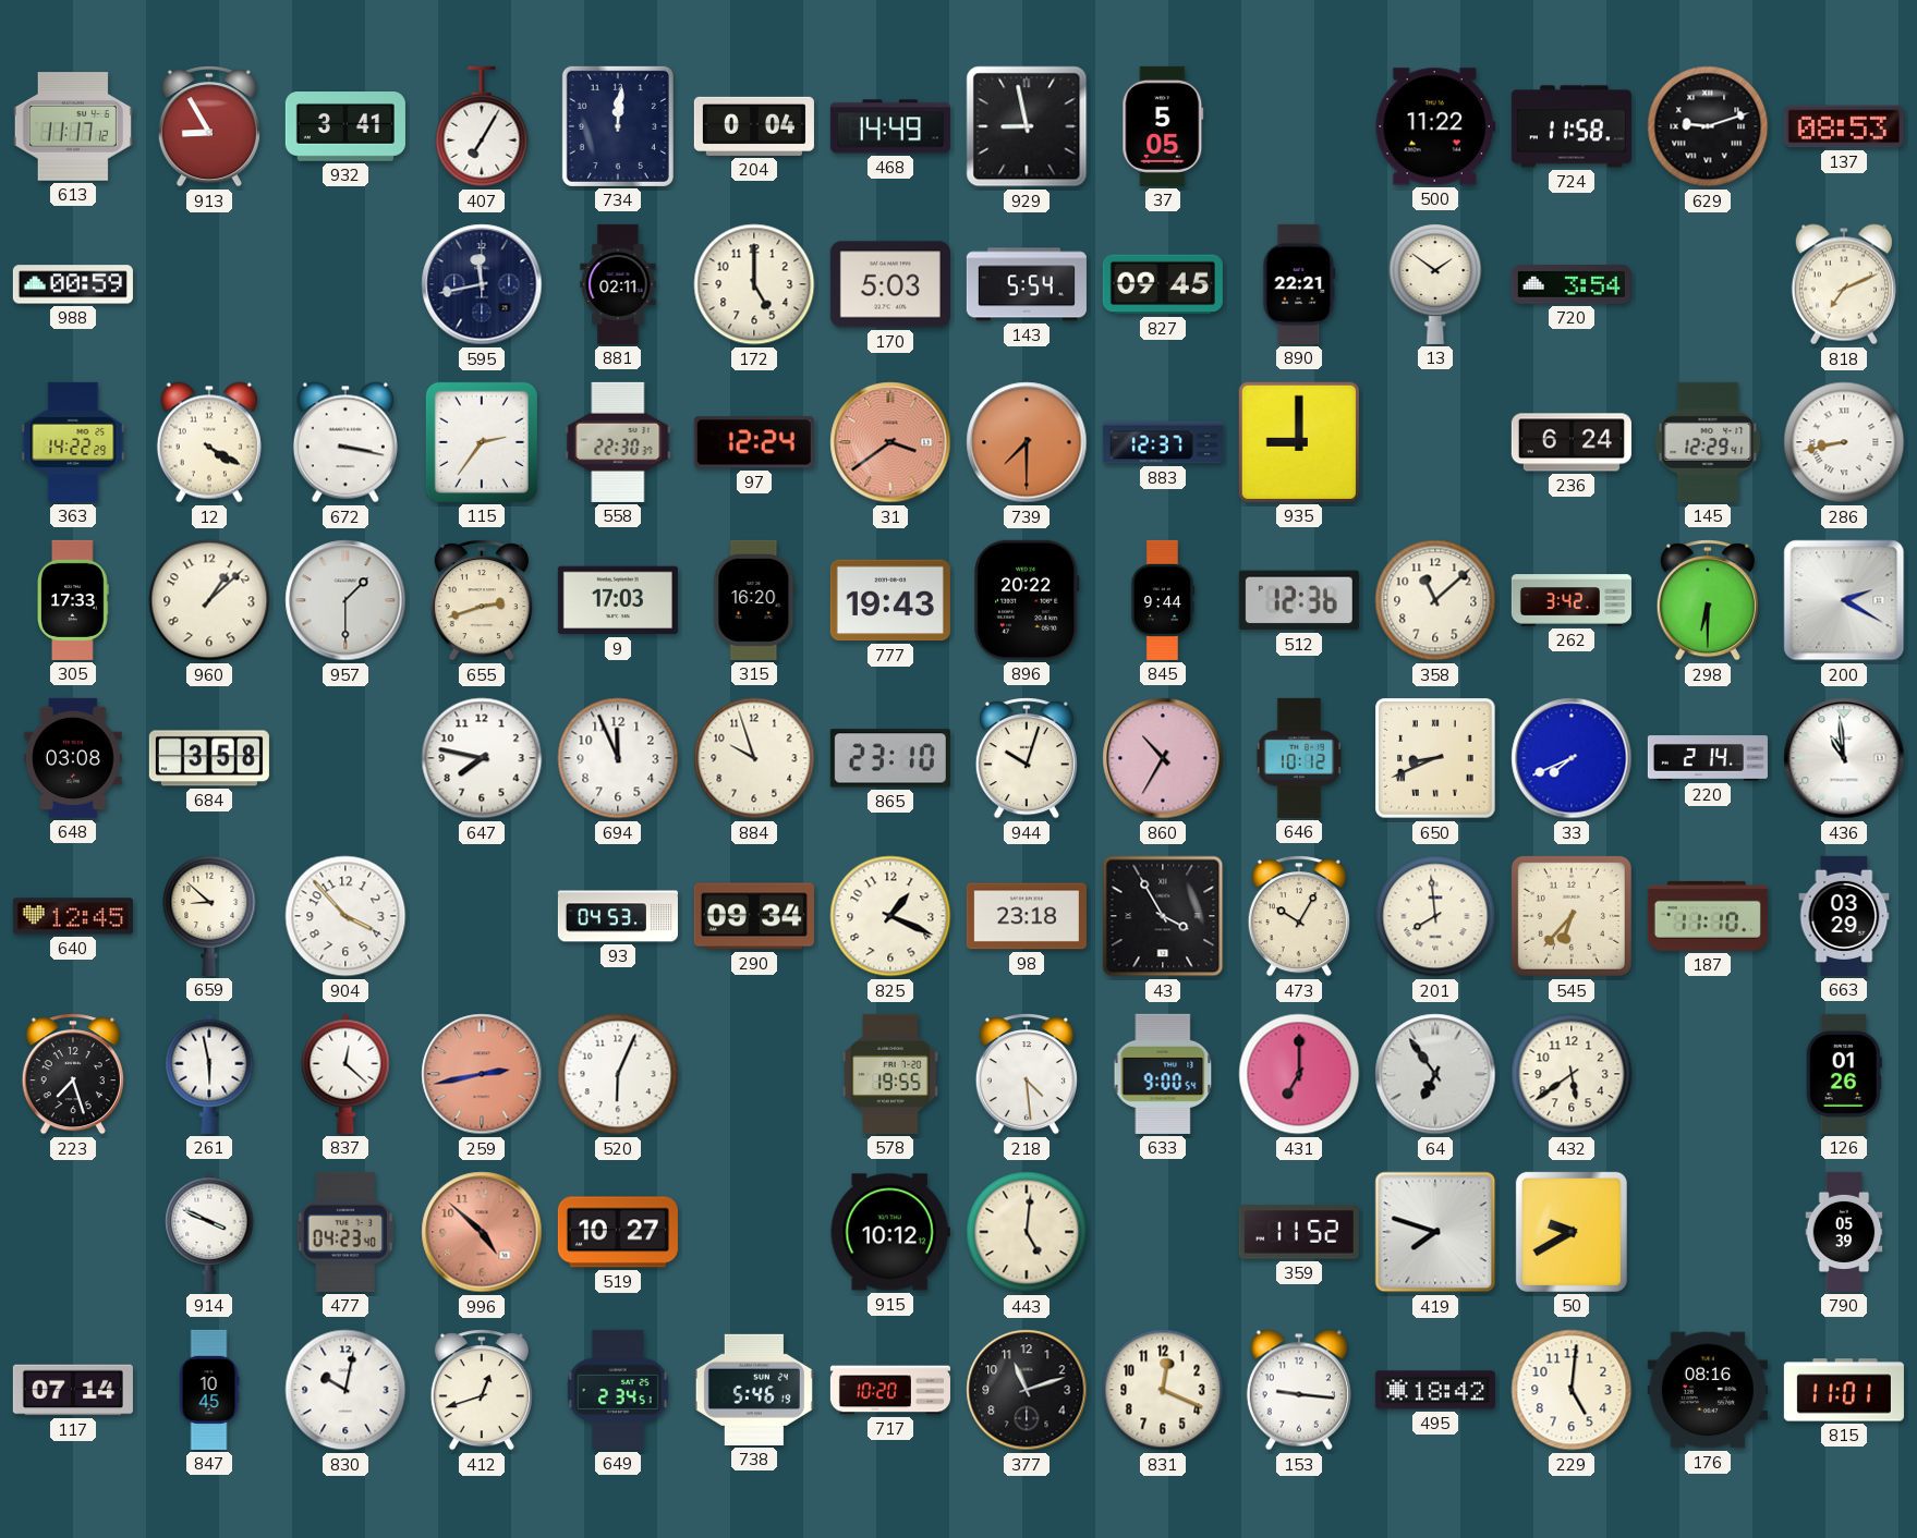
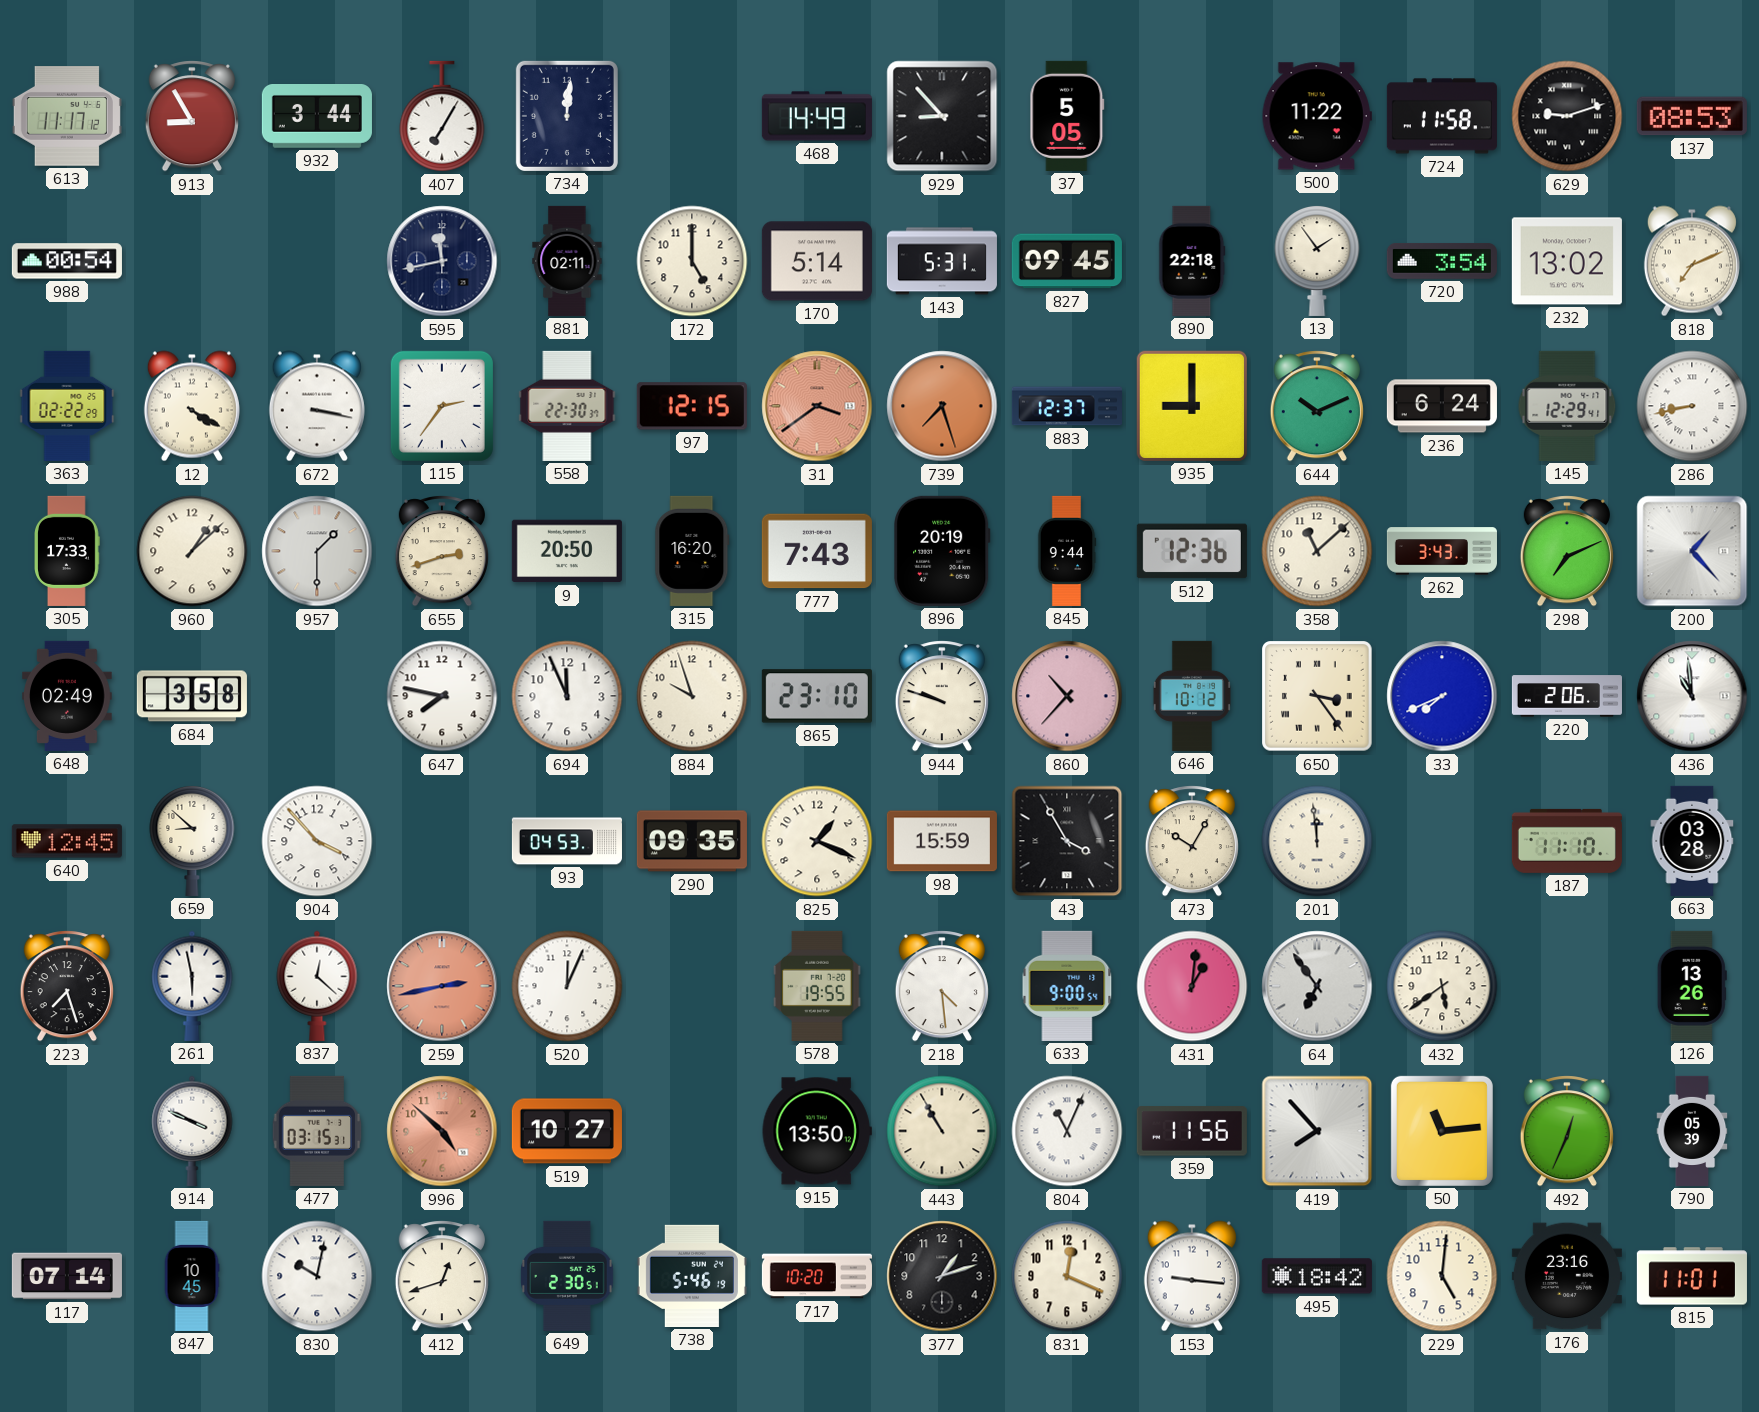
932: 3:41 -> 3:44
204: 0:04 -> none
929: 8:58 -> 8:53
988: 00:59 -> 00:54
170: 5:03 -> 5:14
143: 5:54 -> 5:31
890: 22:21 -> 22:18
13: 1:51 -> 1:54
232: none -> 13:02
363: 14:22 -> 02:22
97: 12:24 -> 12:15
739: 7:30 -> 7:27
644: none -> 10:11
9: 17:03 -> 20:50
777: 19:43 -> 7:43
896: 20:22 -> 20:19
262: 3:42 -> 3:43
298: 6:30 -> 7:11
200: 2:20 -> 1:23
648: 03:08 -> 02:49
944: 10:03 -> 9:48
860: 10:35 -> 10:37
650: 8:41 -> 3:24
220: 2:14 -> 2:06
290: 09:34 -> 09:35
98: 23:18 -> 15:59
201: 7:59 -> 11:59
545: 6:37 -> none
663: 03:29 -> 03:28
520: 6:04 -> 12:04
431: 7:00 -> 1:01
126: 01:26 -> 13:26
477: 04:23 -> 03:15
915: 10:12 -> 13:50
443: 5:01 -> 10:55
804: none -> 11:04
359: 11:52 -> 11:56
419: 7:48 -> 7:53
50: 9:40 -> 11:14
492: none -> 12:34
649: 2:34 -> 2:30
377: 11:12 -> 1:12
176: 08:16 -> 23:16
